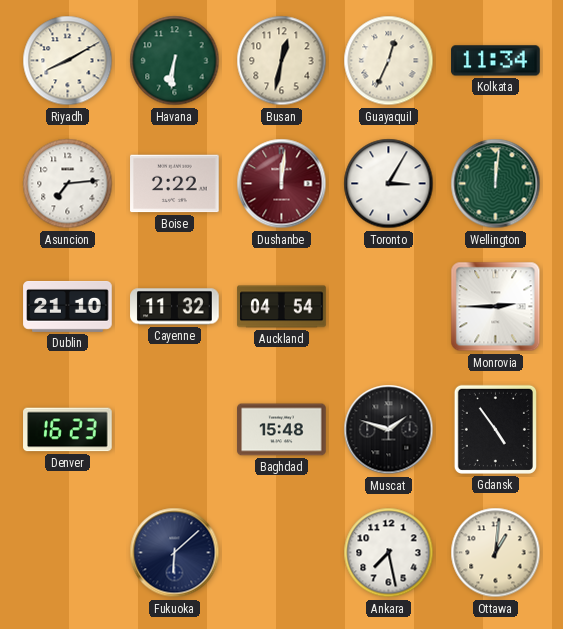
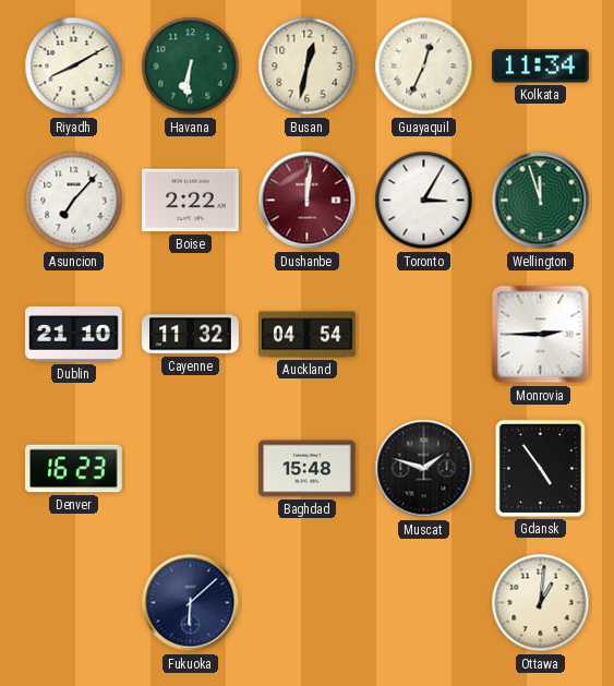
Asuncion: 7:14 -> 7:07
Wellington: 12:01 -> 11:57
Ankara: 7:28 -> none
